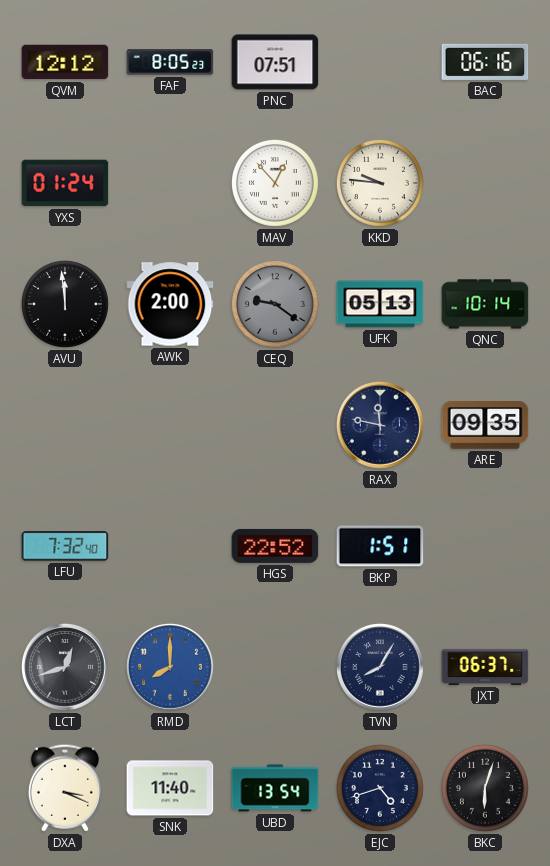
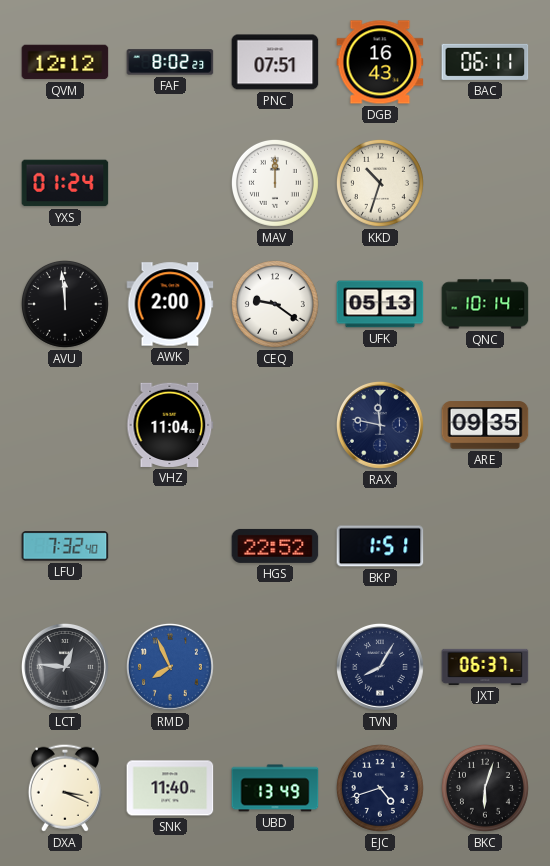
FAF: 8:05 -> 8:02
DGB: none -> 16:43
BAC: 06:16 -> 06:11
MAV: 12:53 -> 12:00
KKD: 9:46 -> 10:33
CEQ dial: grey -> white
VHZ: none -> 11:04
LCT: 12:42 -> 12:46
RMD: 8:00 -> 7:56
UBD: 13:54 -> 13:49
